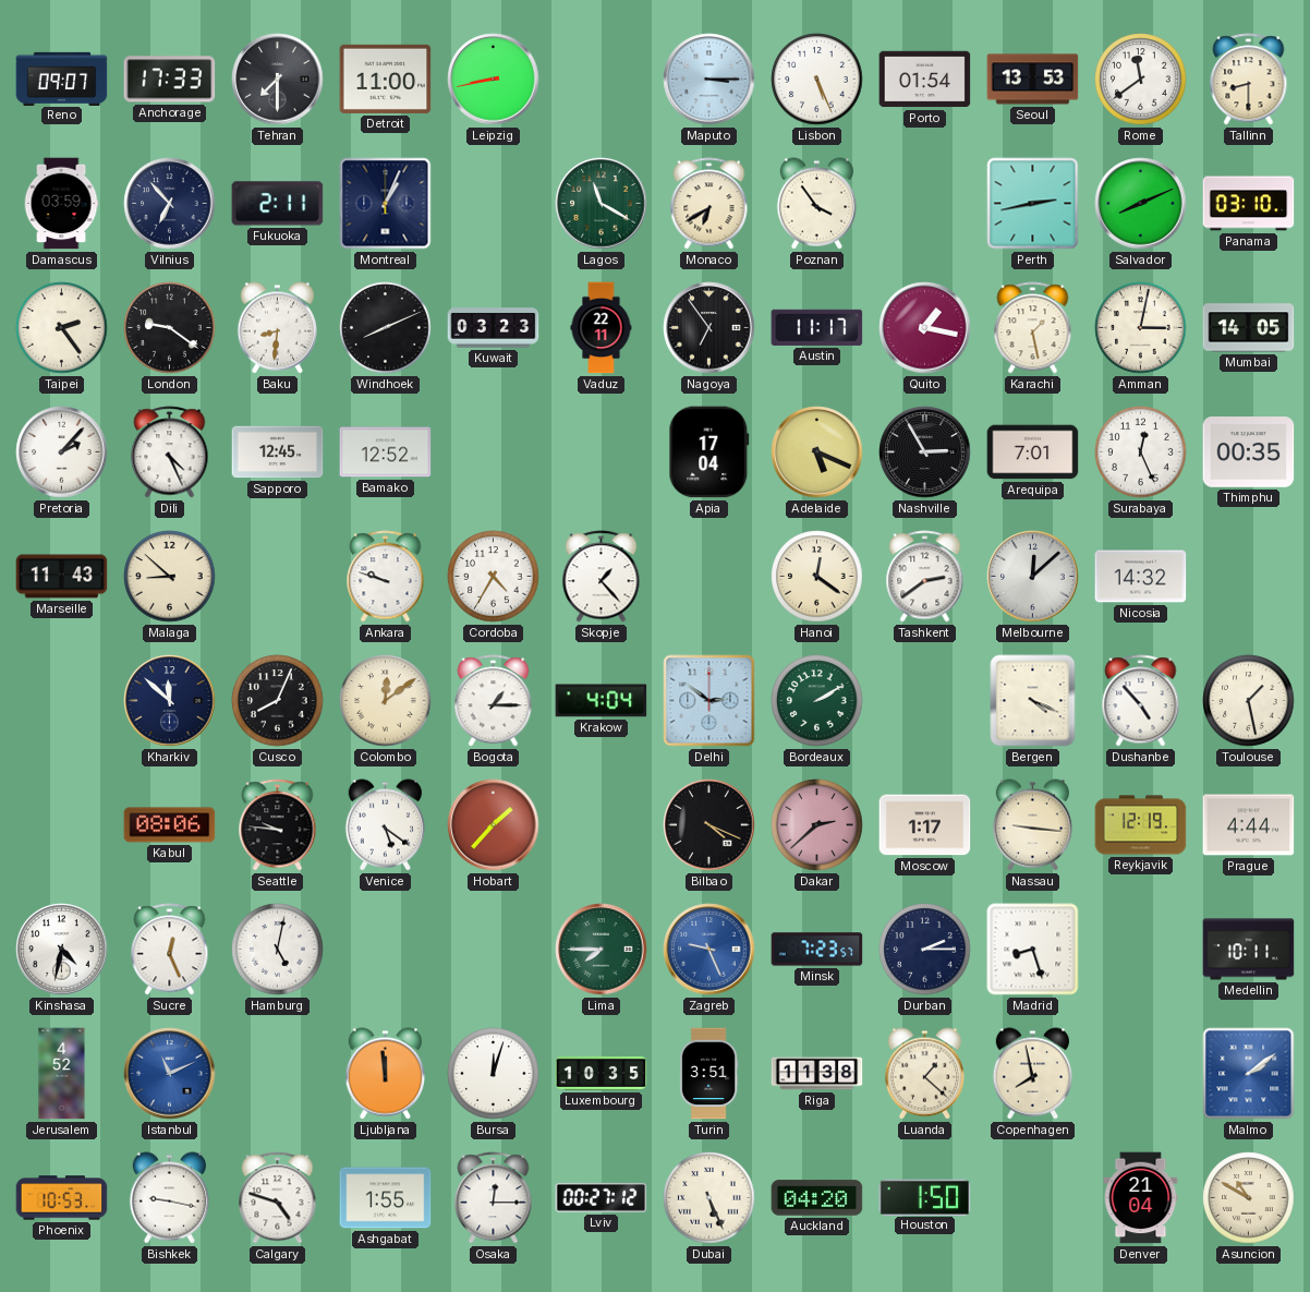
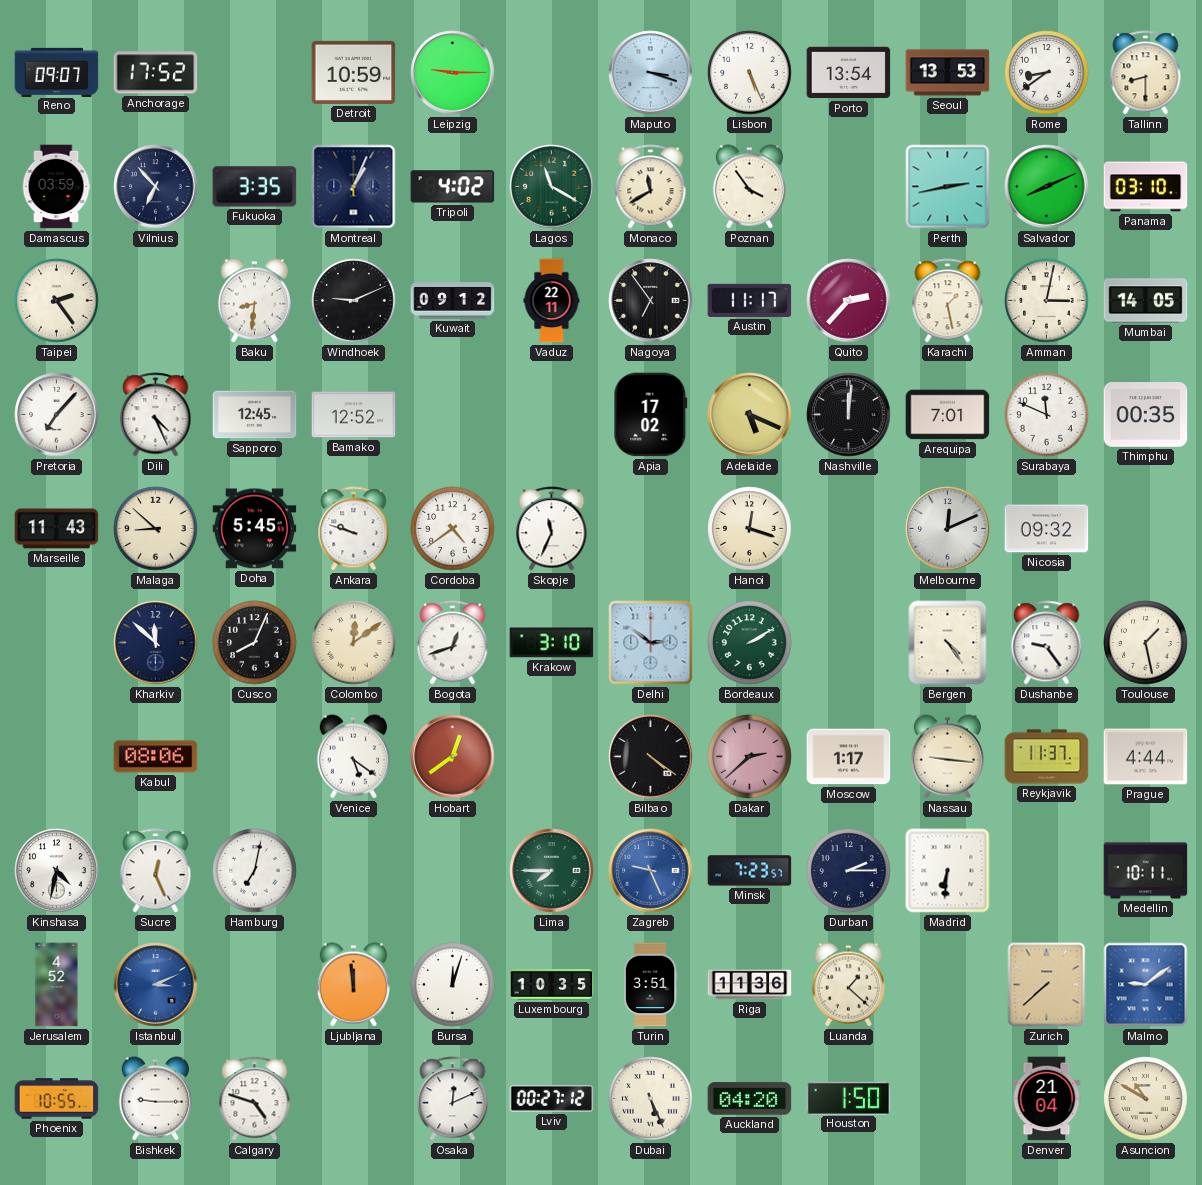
Anchorage: 17:33 -> 17:52
Tehran: 7:30 -> none
Detroit: 11:00 -> 10:59
Leipzig: 8:43 -> 9:15
Maputo: 3:15 -> 3:18
Porto: 01:54 -> 13:54
Rome: 11:39 -> 8:39
Fukuoka: 2:11 -> 3:35
Tripoli: none -> 4:02
Monaco: 6:40 -> 11:40
London: 9:21 -> none
Windhoek: 8:11 -> 9:11
Kuwait: 03:23 -> 09:12
Quito: 1:17 -> 2:37
Pretoria: 2:07 -> 7:07
Apia: 17:04 -> 17:02
Nashville: 2:55 -> 12:01
Surabaya: 12:26 -> 11:49
Doha: none -> 5:45
Cordoba: 4:35 -> 4:39
Skopje: 1:23 -> 11:34
Hanoi: 12:21 -> 12:18
Tashkent: 2:39 -> none
Melbourne: 12:08 -> 12:11
Nicosia: 14:32 -> 09:32
Bogota: 1:15 -> 12:42
Krakow: 4:04 -> 3:10
Bergen: 4:19 -> 4:24
Dushanbe: 4:53 -> 9:24
Seattle: 9:46 -> none
Hobart: 1:37 -> 12:39
Bilbao: 4:19 -> 4:21
Reykjavik: 12:19 -> 11:37
Hamburg: 5:02 -> 7:02
Madrid: 8:27 -> 6:31
Istanbul: 11:11 -> 3:11
Riga: 11:38 -> 11:36
Copenhagen: 7:58 -> none
Zurich: none -> 7:38
Malmo: 2:09 -> 9:09
Phoenix: 10:53 -> 10:55
Bishkek: 9:17 -> 9:15
Ashgabat: 1:55 -> none
Osaka: 12:15 -> 12:11
